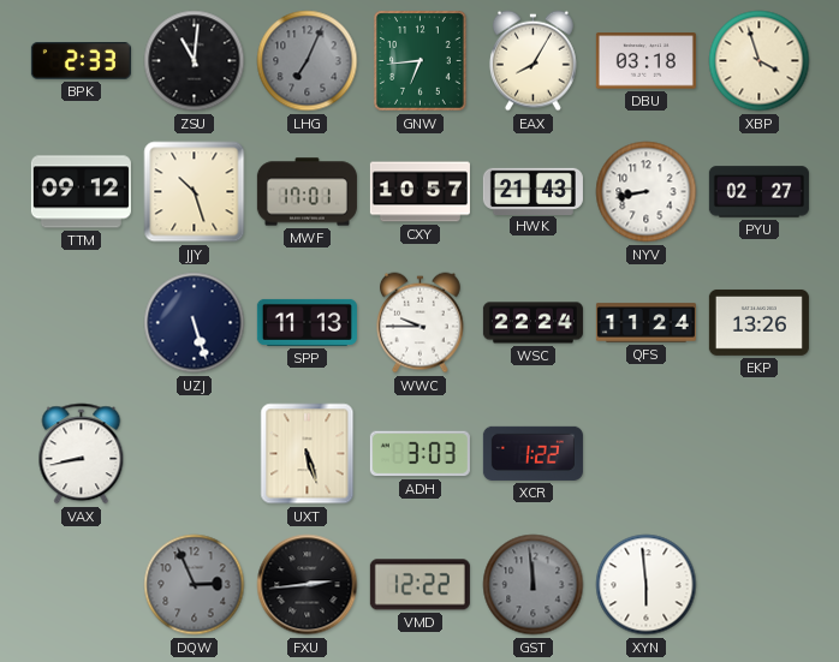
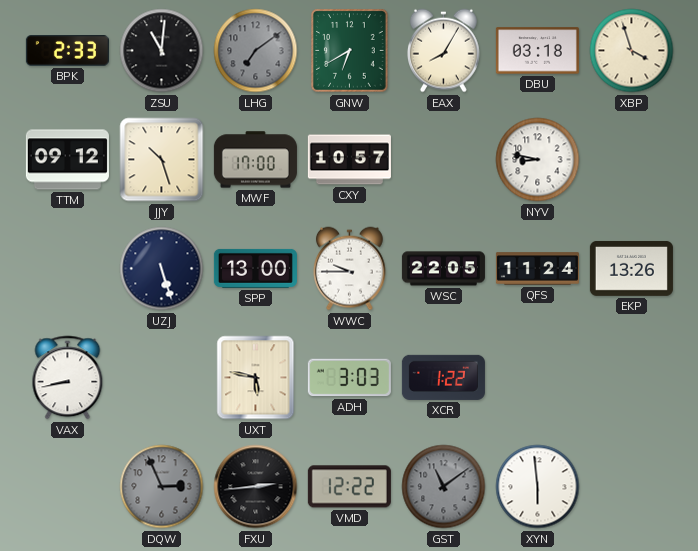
LHG: 7:04 -> 7:09
GNW: 6:44 -> 6:40
MWF: 17:01 -> 17:00
HWK: 21:43 -> none
NYV: 8:43 -> 8:47
PYU: 02:27 -> none
SPP: 11:13 -> 13:00
WSC: 22:24 -> 22:05
UXT: 5:27 -> 5:47
GST: 11:59 -> 11:09
